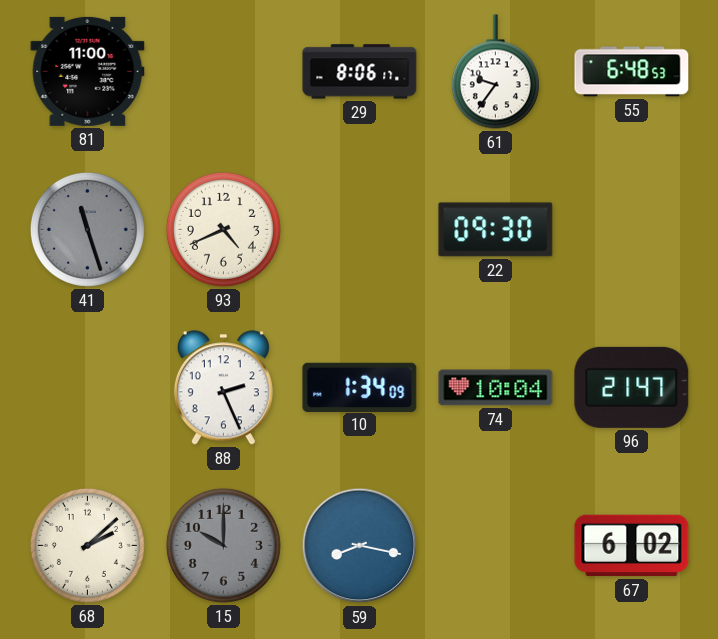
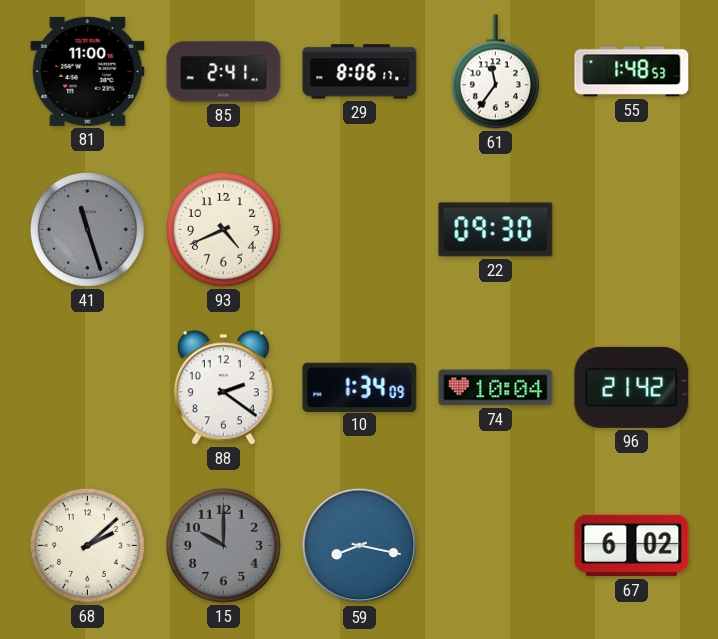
85: none -> 2:41
61: 9:36 -> 11:36
55: 6:48 -> 1:48
88: 2:26 -> 2:21
96: 21:47 -> 21:42
